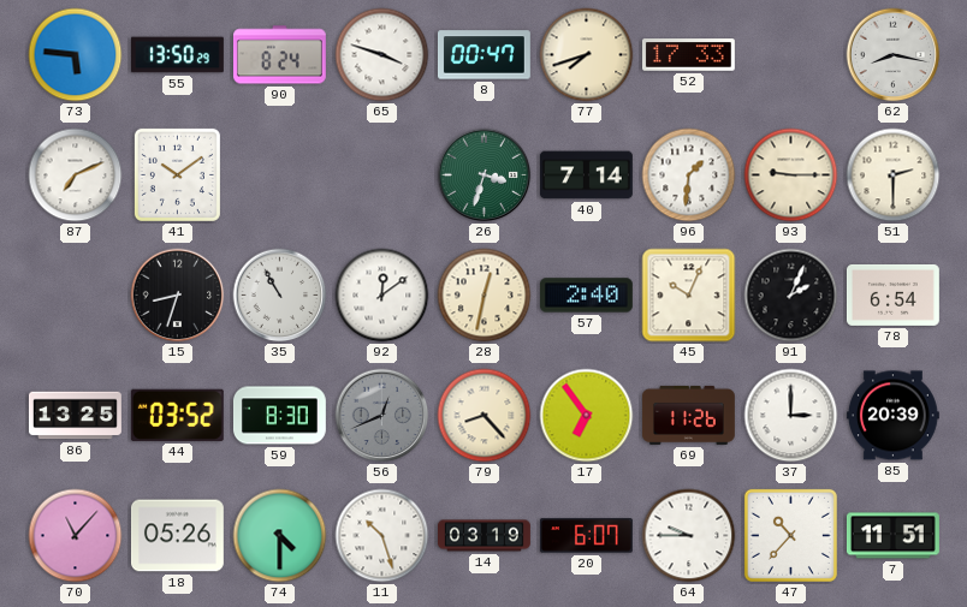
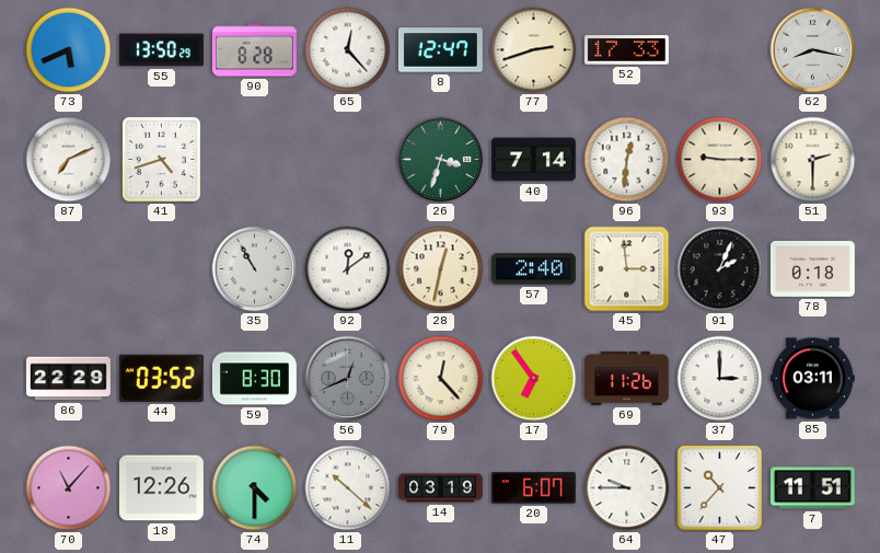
73: 5:46 -> 5:41
90: 8:24 -> 8:28
65: 3:48 -> 12:23
8: 00:47 -> 12:47
77: 7:42 -> 2:42
41: 10:09 -> 4:42
96: 1:31 -> 12:31
15: 8:33 -> none
45: 10:04 -> 2:59
78: 6:54 -> 0:18
86: 13:25 -> 22:29
79: 8:23 -> 12:23
85: 20:39 -> 03:11
18: 05:26 -> 12:26
11: 10:27 -> 10:22
